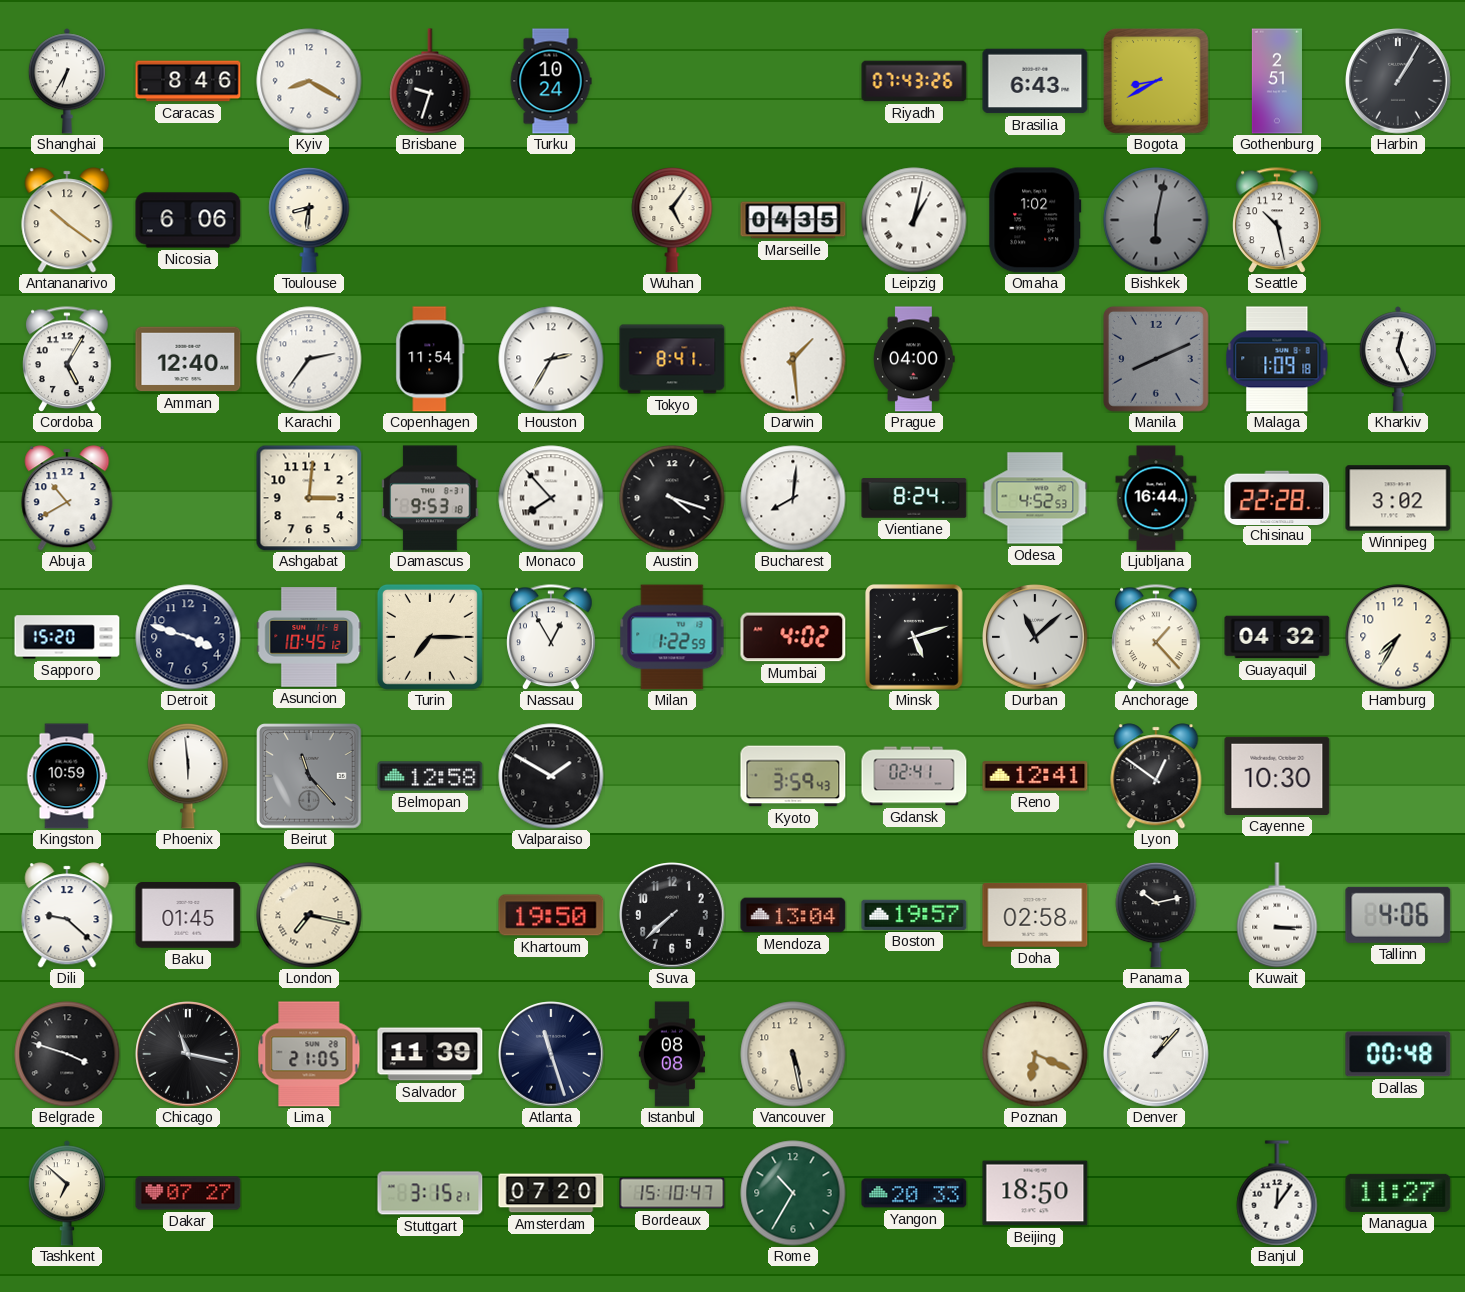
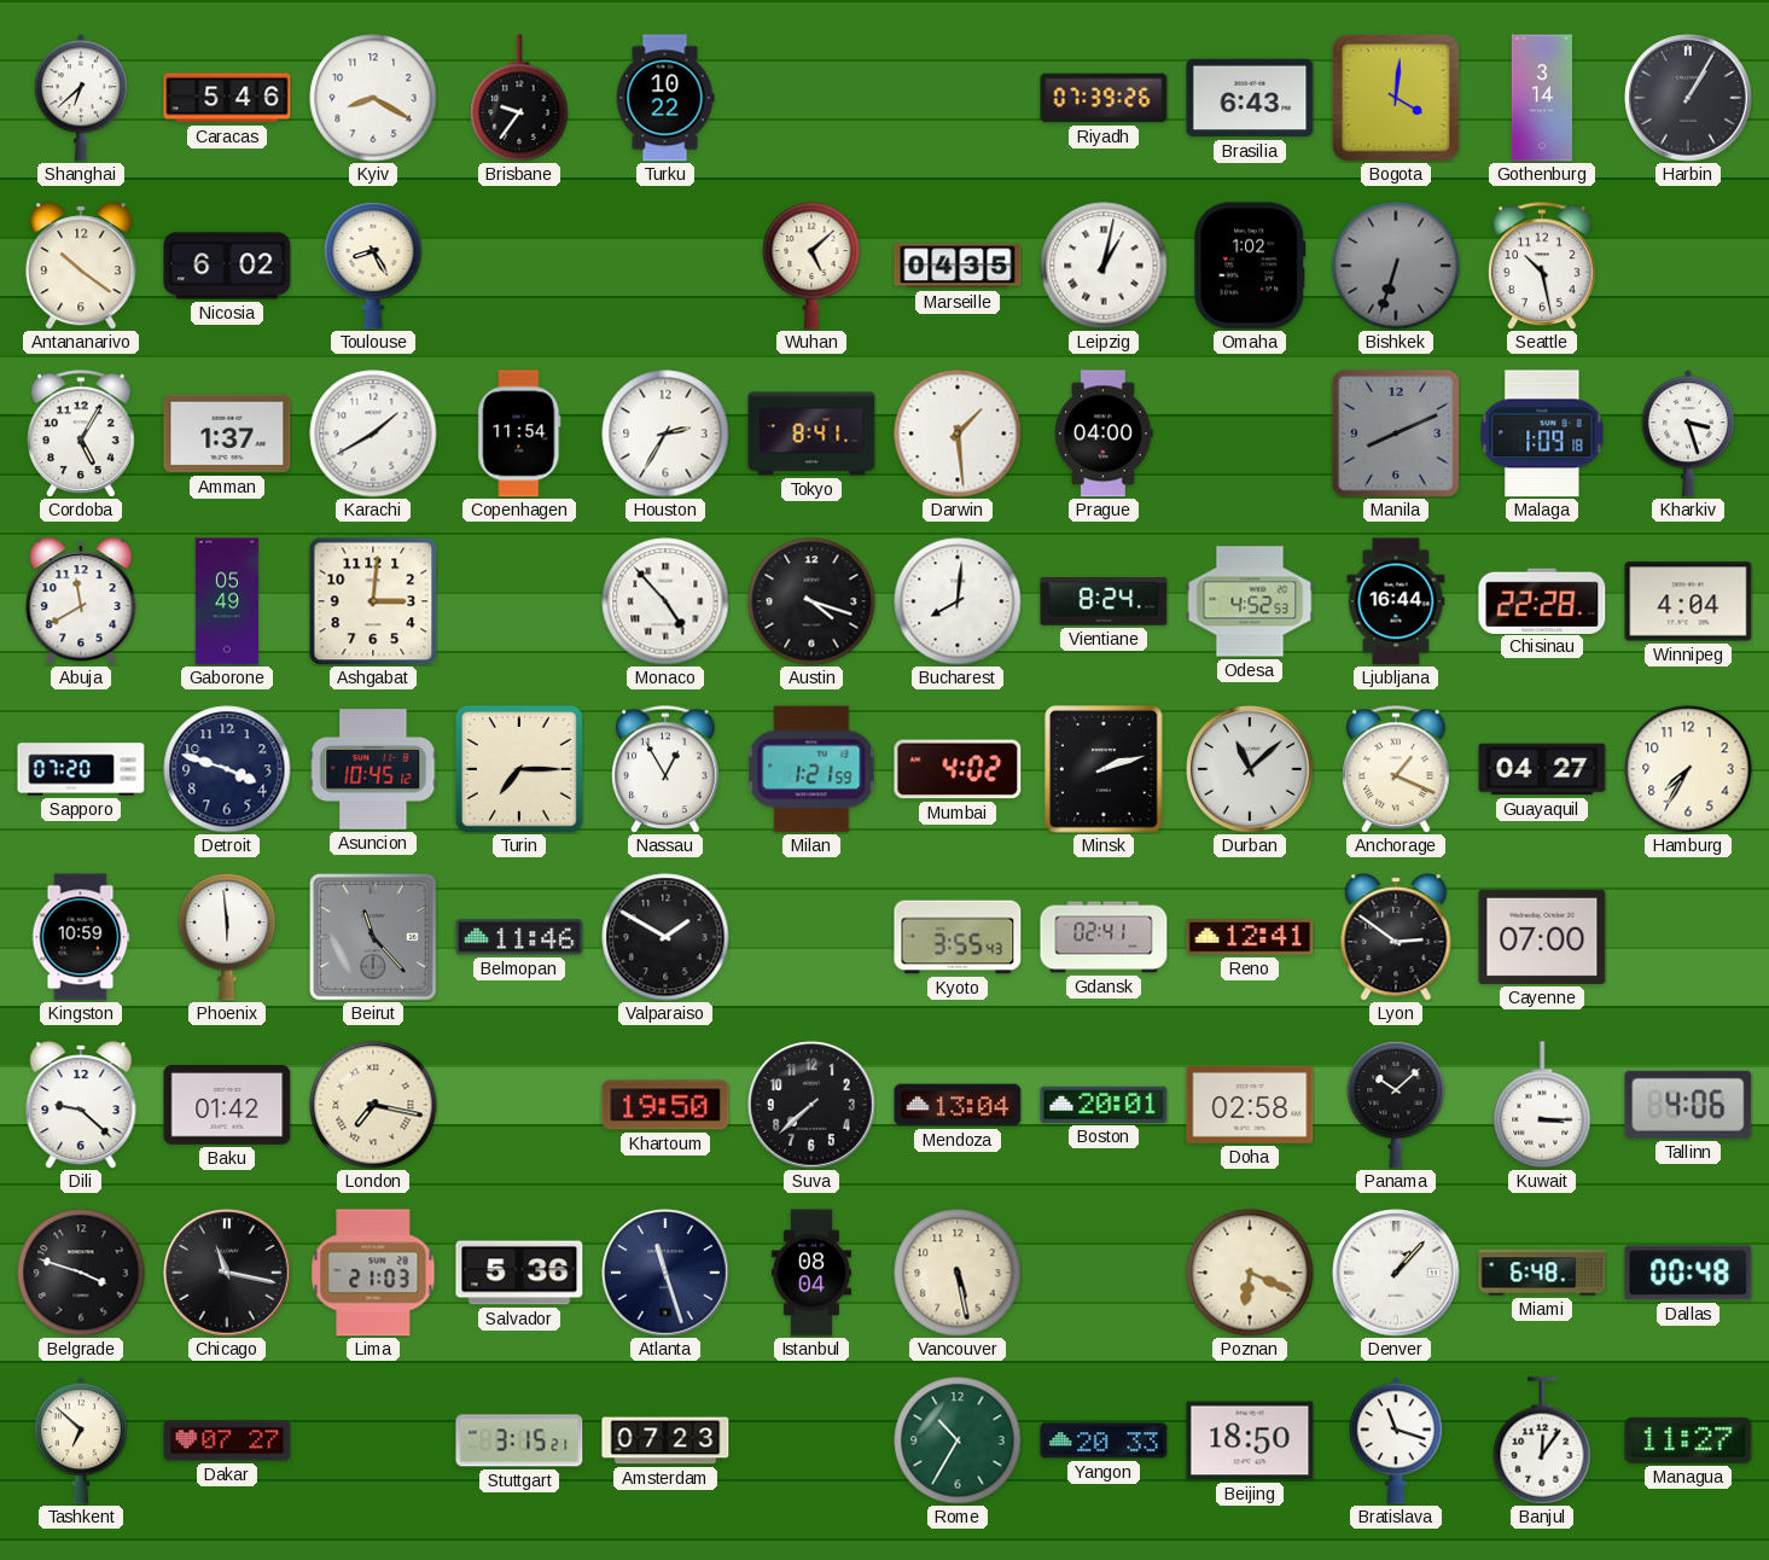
Shanghai: 6:35 -> 6:38
Caracas: 8:46 -> 5:46
Brisbane: 9:33 -> 9:36
Turku: 10:24 -> 10:22
Riyadh: 07:43 -> 07:39
Bogota: 8:40 -> 4:01
Gothenburg: 2:51 -> 3:14
Nicosia: 6:06 -> 6:02
Toulouse: 8:31 -> 8:25
Wuhan: 5:06 -> 5:08
Bishkek: 6:02 -> 6:33
Amman: 12:40 -> 1:37
Karachi: 2:36 -> 1:40
Kharkiv: 12:26 -> 3:27
Abuja: 10:40 -> 11:40
Gaborone: none -> 05:49
Damascus: 9:53 -> none
Monaco: 7:53 -> 4:53
Winnipeg: 3:02 -> 4:04
Sapporo: 15:20 -> 07:20
Milan: 1:22 -> 1:21
Minsk: 5:12 -> 2:12
Anchorage: 1:23 -> 1:19
Guayaquil: 04:32 -> 04:27
Belmopan: 12:58 -> 11:46
Kyoto: 3:59 -> 3:55
Lyon: 12:51 -> 2:51
Cayenne: 10:30 -> 07:00
Baku: 01:45 -> 01:42
Boston: 19:57 -> 20:01
Panama: 10:13 -> 10:08
Lima: 21:05 -> 21:03
Salvador: 11:39 -> 5:36
Istanbul: 08:08 -> 08:04
Miami: none -> 6:48
Amsterdam: 07:20 -> 07:23
Bordeaux: 15:10 -> none
Bratislava: none -> 11:18
